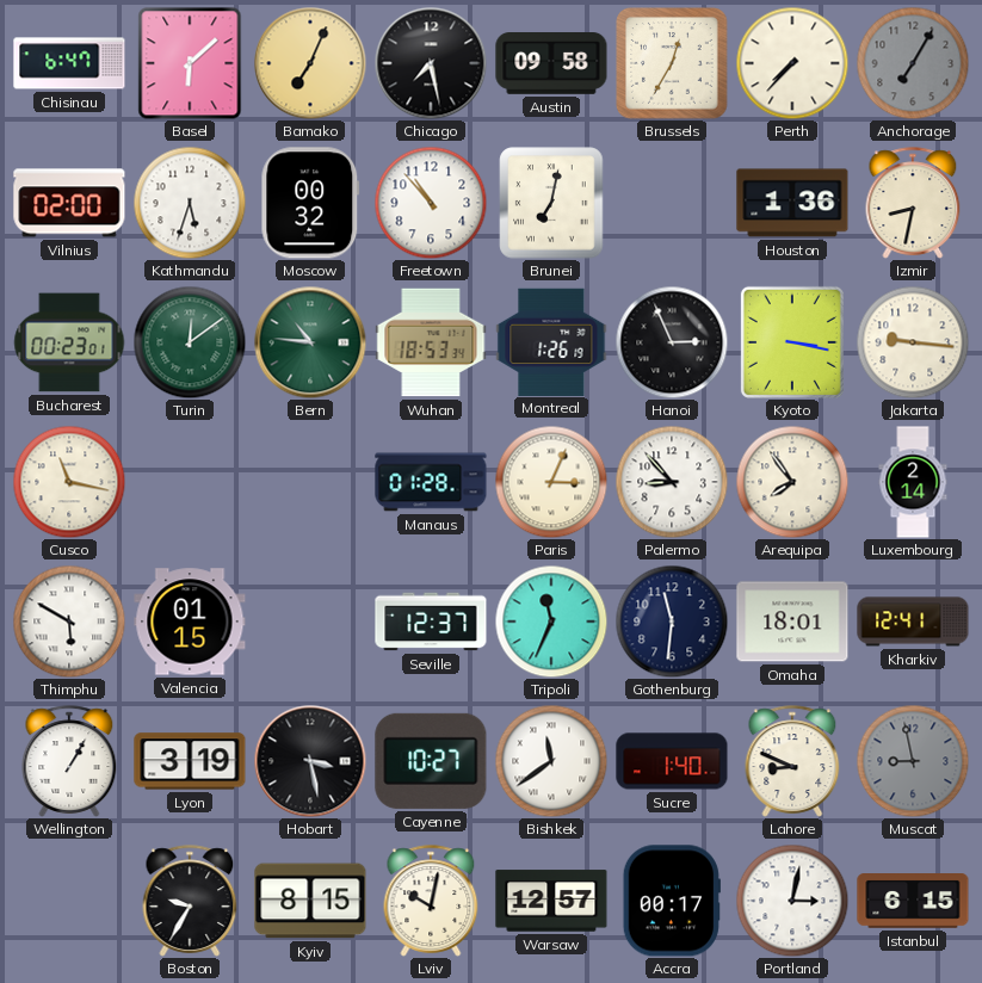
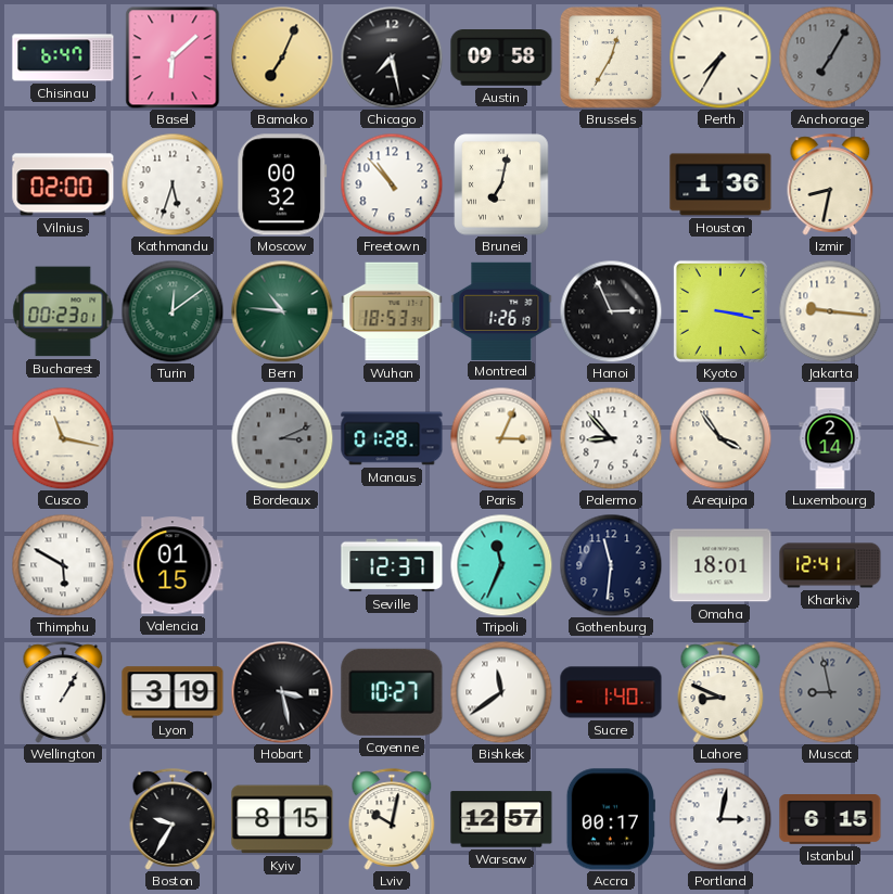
Perth: 7:37 -> 7:35
Bordeaux: none -> 3:11
Arequipa: 7:54 -> 3:54
